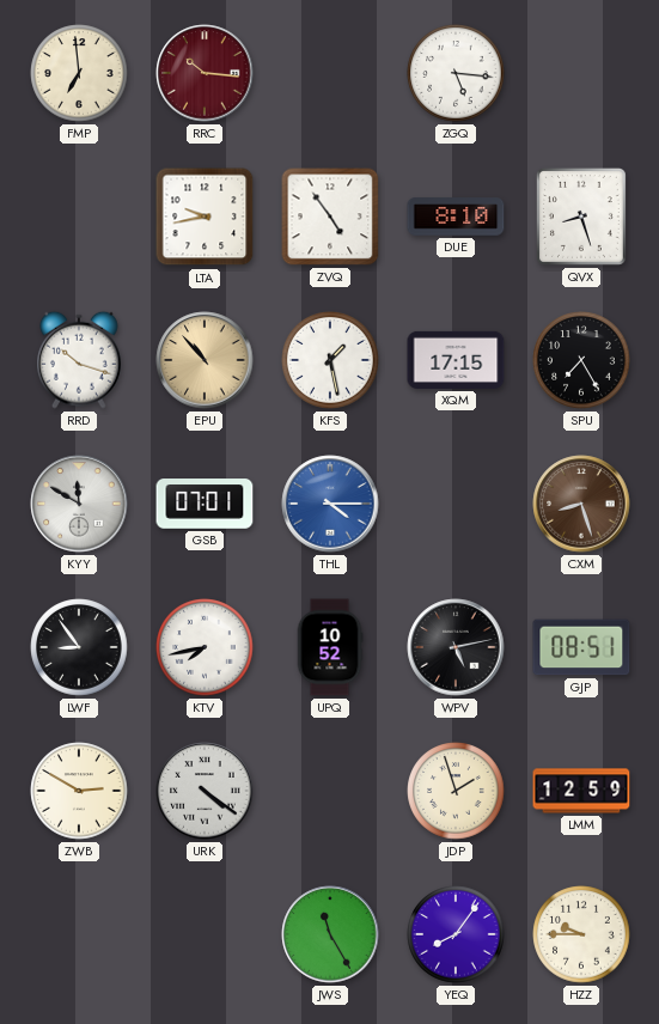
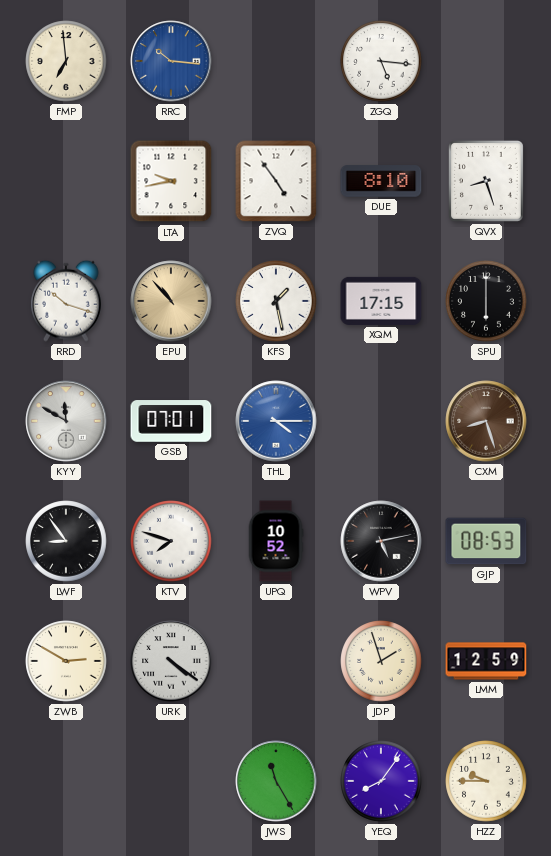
RRC dial: burgundy -> blue
SPU: 7:25 -> 6:00
KTV: 7:43 -> 7:48
GJP: 08:51 -> 08:53
